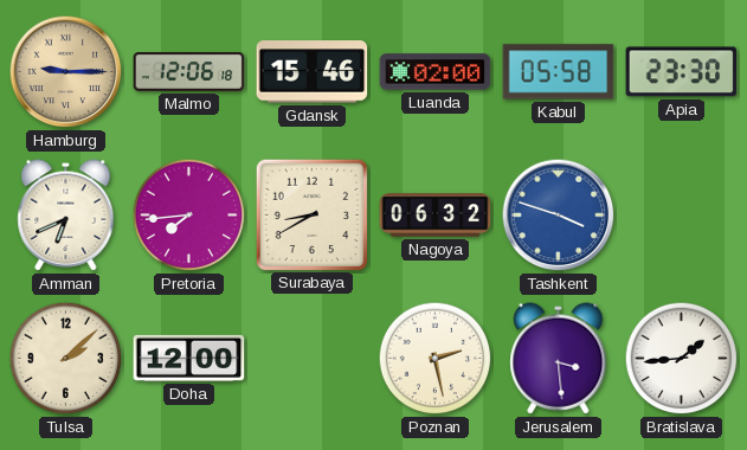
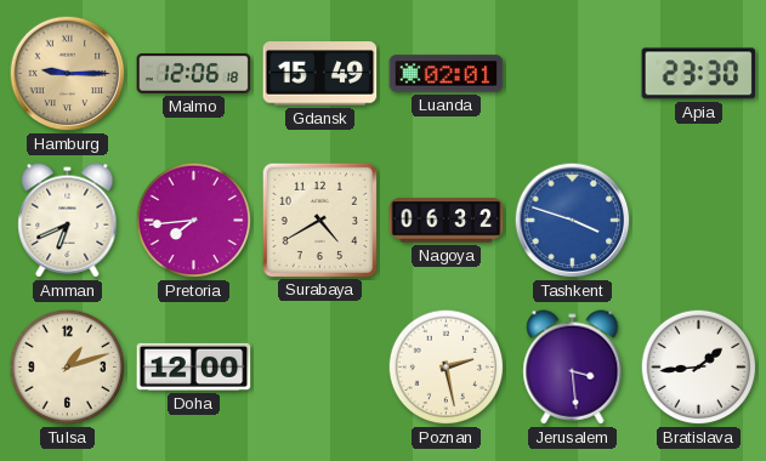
Gdansk: 15:46 -> 15:49
Luanda: 02:00 -> 02:01
Kabul: 05:58 -> none
Surabaya: 8:40 -> 4:40
Tulsa: 2:08 -> 1:12
